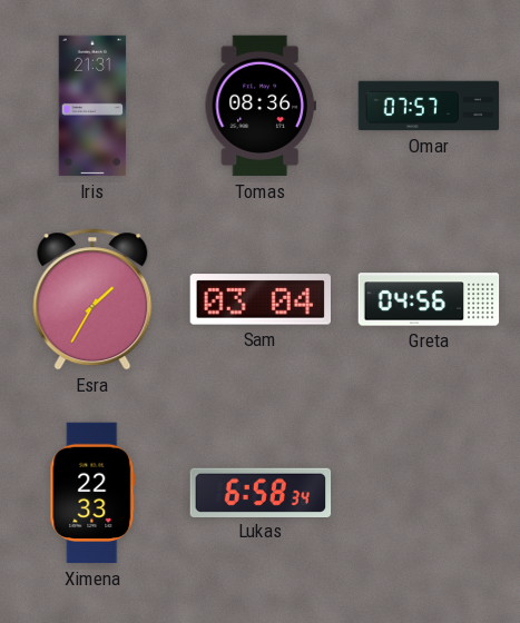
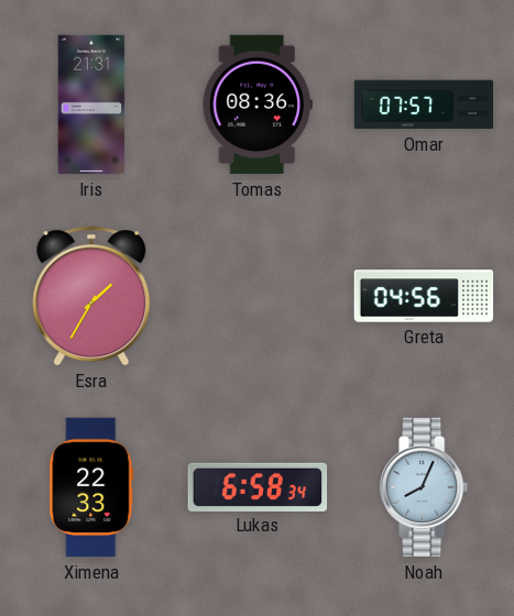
Sam: 03:04 -> none
Noah: none -> 8:04
